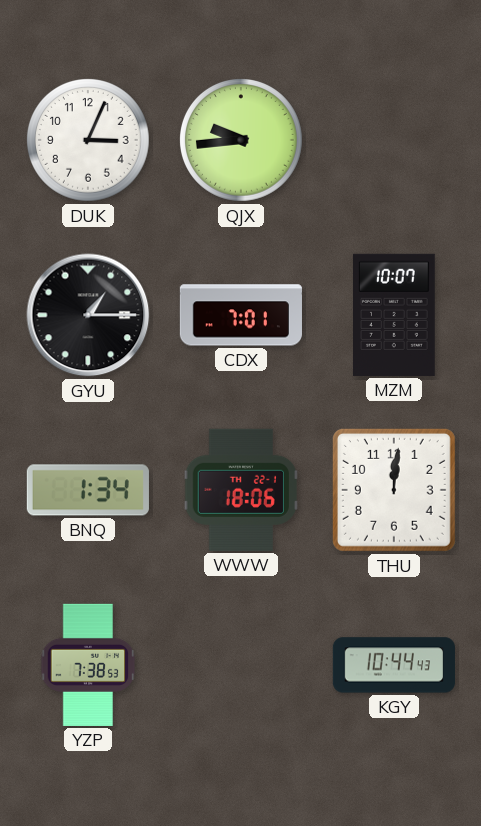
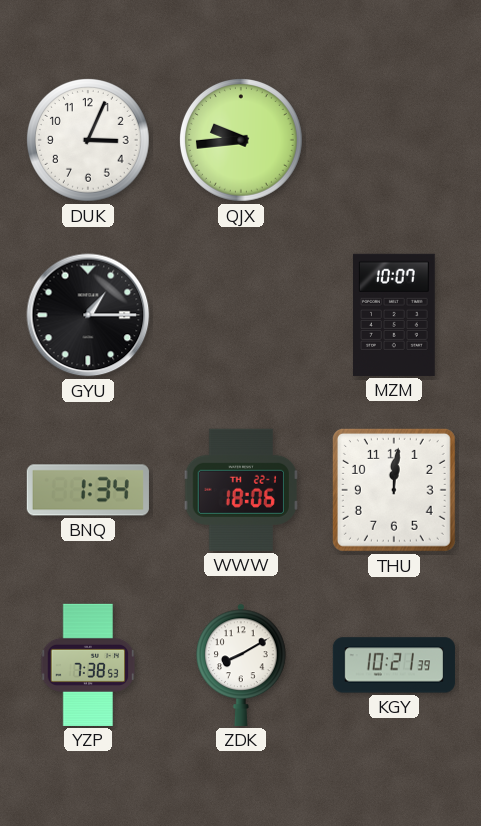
CDX: 7:01 -> none
ZDK: none -> 8:10
KGY: 10:44 -> 10:21
